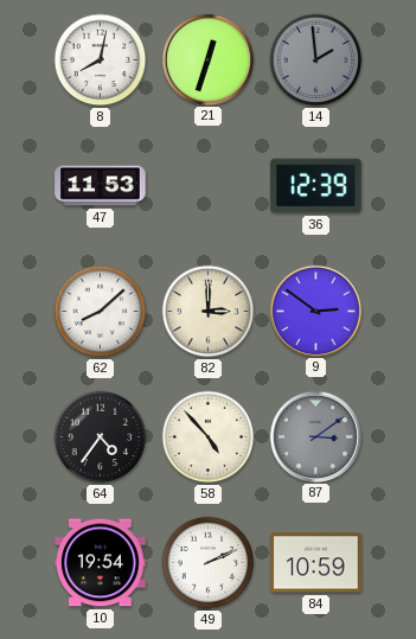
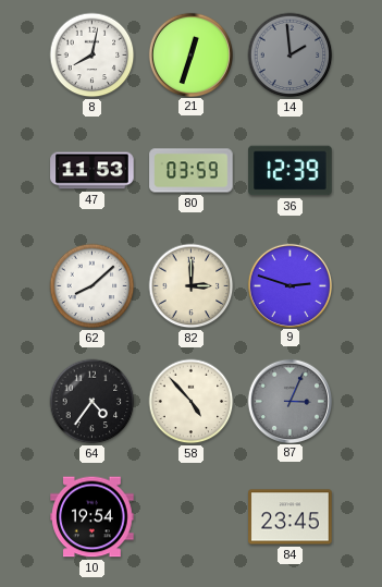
80: none -> 03:59
9: 2:51 -> 2:48
87: 3:09 -> 3:04
49: 2:11 -> none
84: 10:59 -> 23:45
